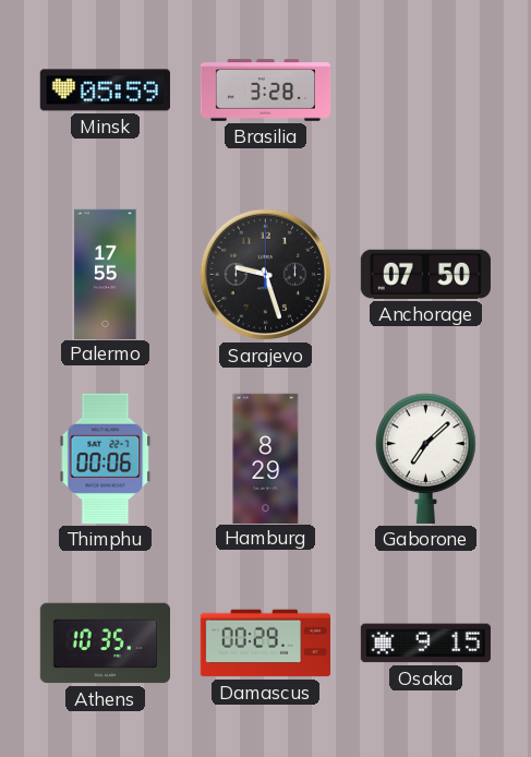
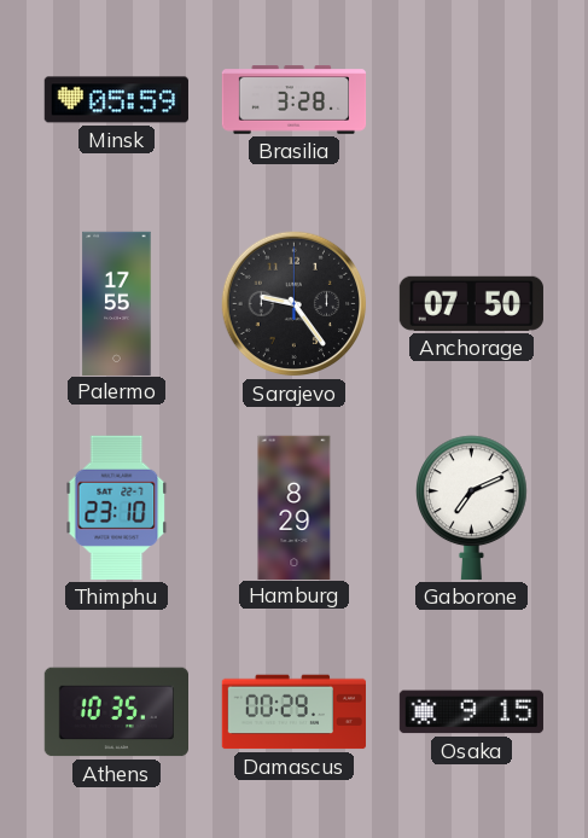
Sarajevo: 9:27 -> 9:24
Thimphu: 00:06 -> 23:10
Gaborone: 7:08 -> 7:11
